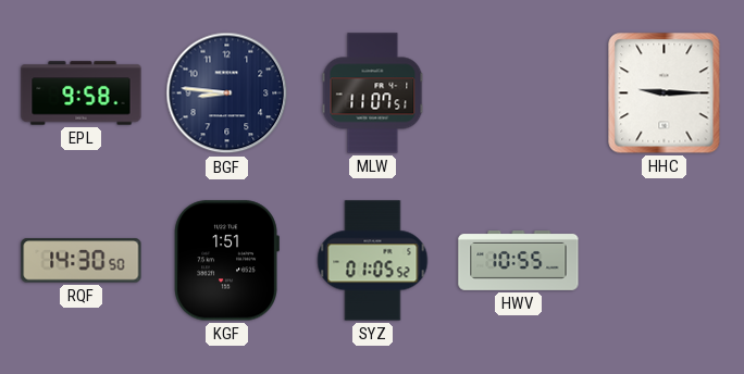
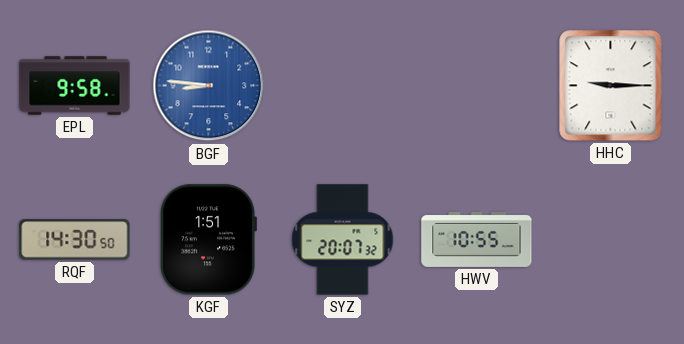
BGF dial: navy -> blue
MLW: 11:07 -> none
SYZ: 01:05 -> 20:07
